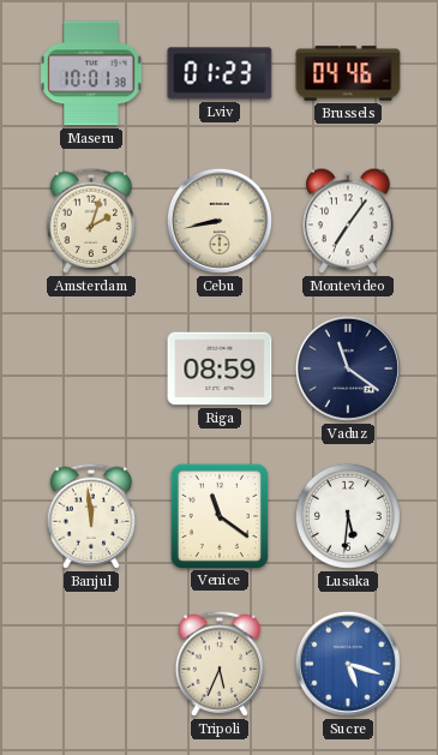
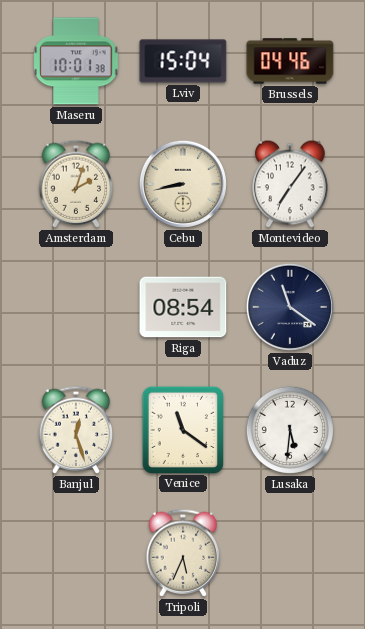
Lviv: 01:23 -> 15:04
Riga: 08:59 -> 08:54
Banjul: 11:59 -> 12:27
Sucre: 5:18 -> none
